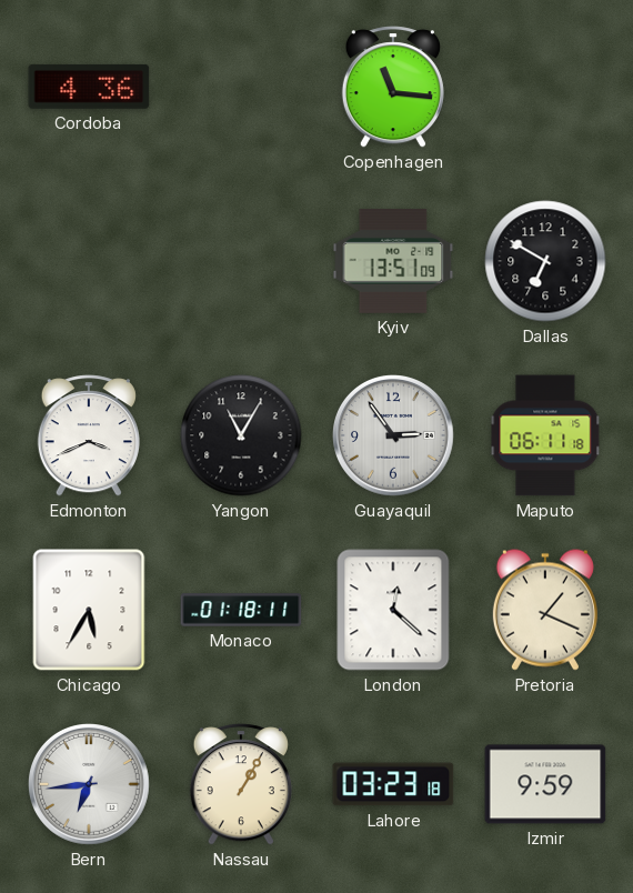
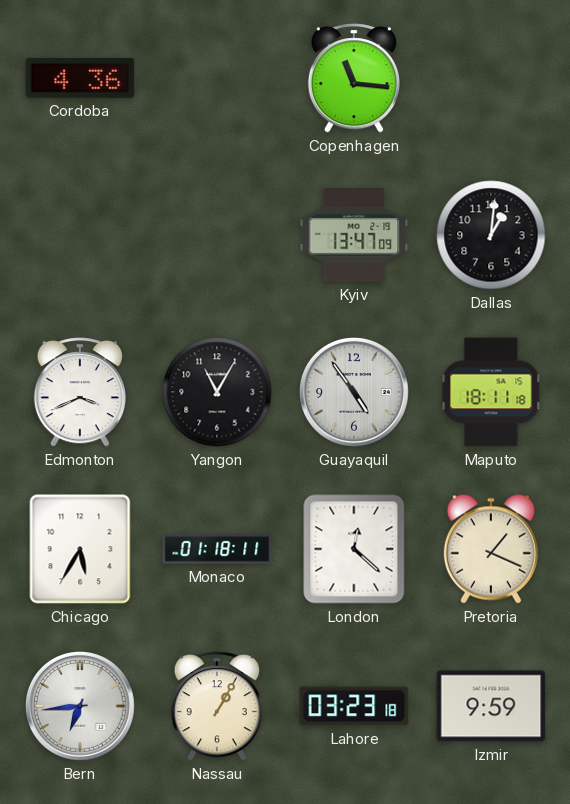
Kyiv: 13:51 -> 13:47
Dallas: 6:50 -> 1:01
Guayaquil: 2:54 -> 4:54
Maputo: 06:11 -> 18:11
